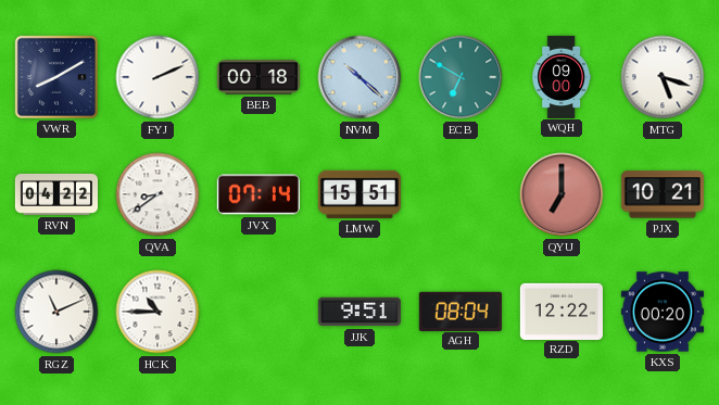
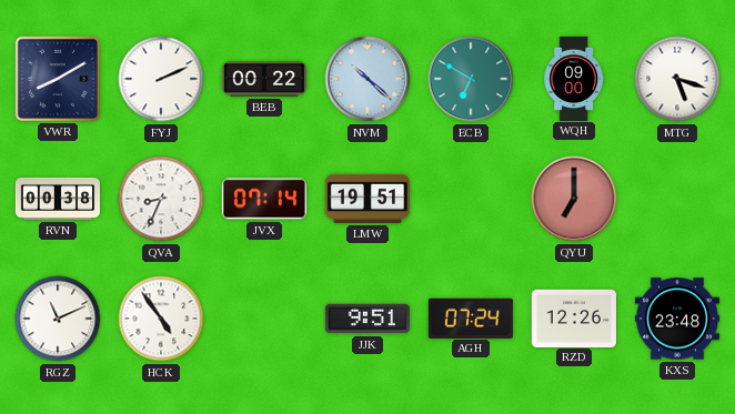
BEB: 00:18 -> 00:22
RVN: 04:22 -> 00:38
QVA: 8:39 -> 8:34
LMW: 15:51 -> 19:51
PJX: 10:21 -> none
HCK: 10:45 -> 4:54
AGH: 08:04 -> 07:24
RZD: 12:22 -> 12:26
KXS: 00:20 -> 23:48
